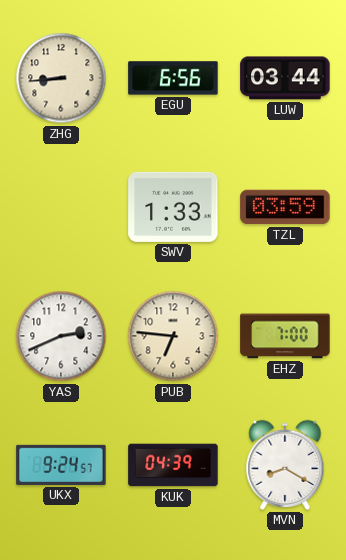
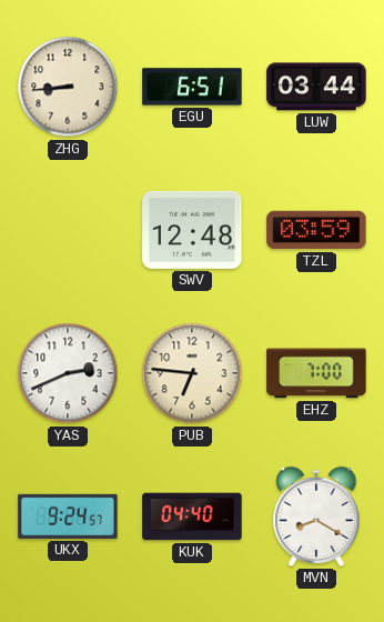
EGU: 6:56 -> 6:51
SWV: 1:33 -> 12:48
KUK: 04:39 -> 04:40
